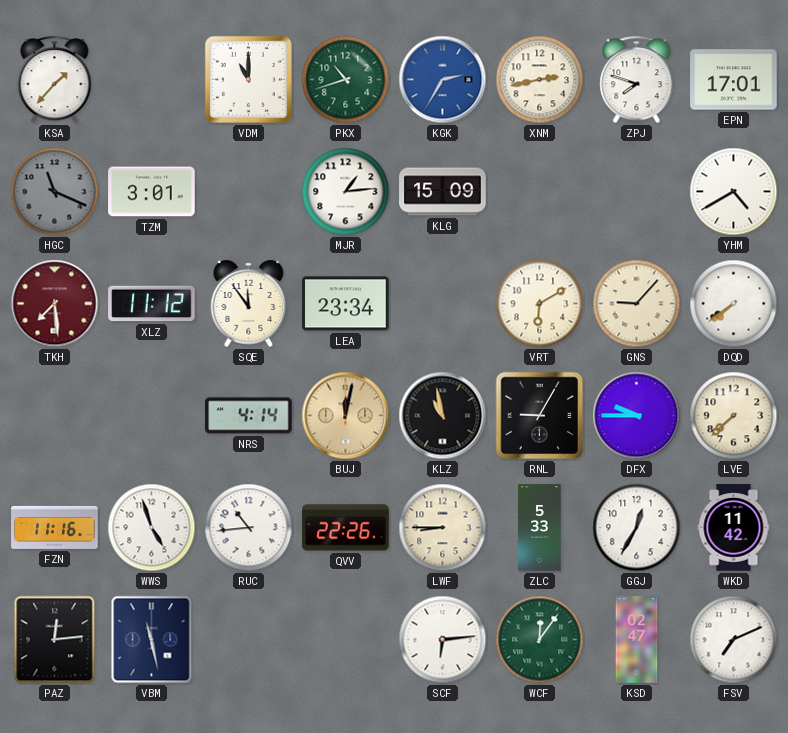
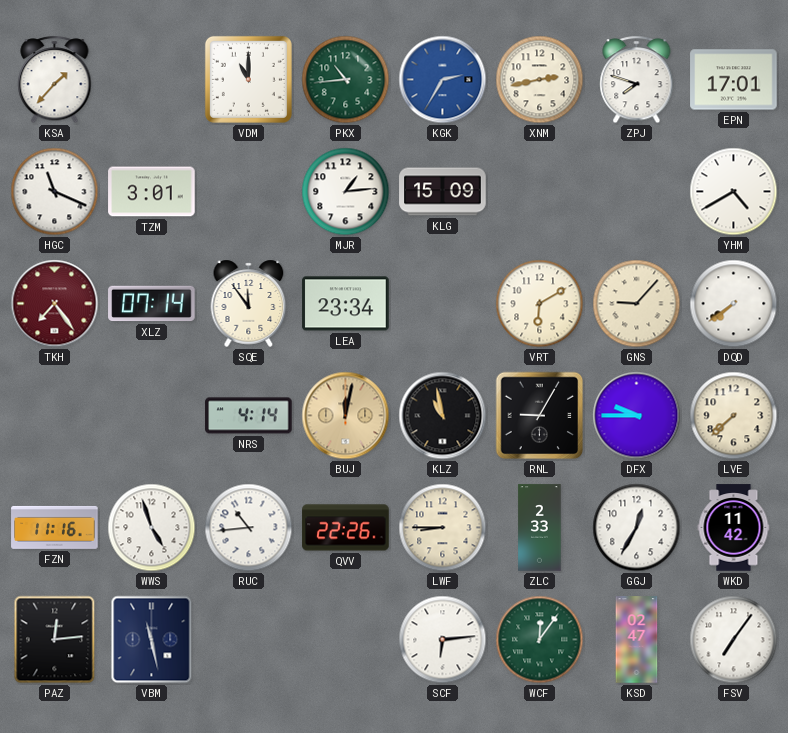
PKX: 10:42 -> 10:44
HGC dial: grey -> white
TKH: 7:29 -> 7:24
XLZ: 11:12 -> 07:14
ZLC: 5:33 -> 2:33
FSV: 7:11 -> 7:06
